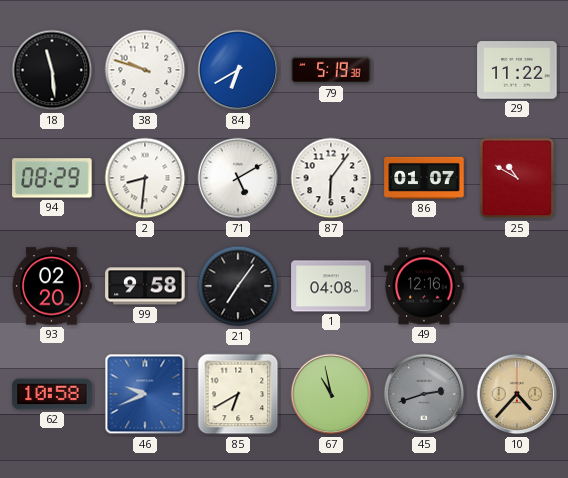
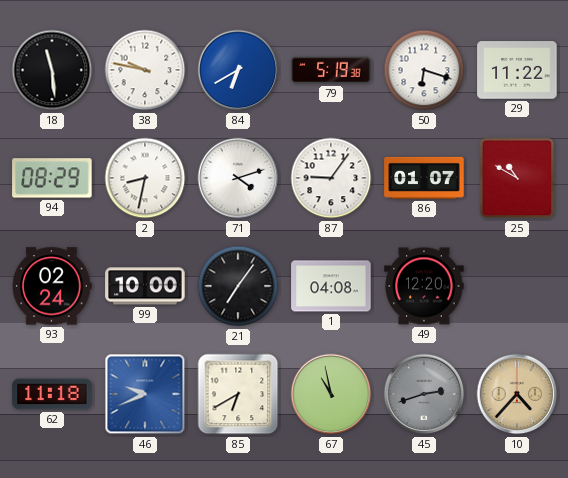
38: 9:48 -> 9:47
50: none -> 6:18
2: 8:31 -> 8:32
71: 5:10 -> 4:12
87: 6:06 -> 9:06
93: 02:20 -> 02:24
99: 9:58 -> 10:00
49: 12:16 -> 12:20
62: 10:58 -> 11:18
